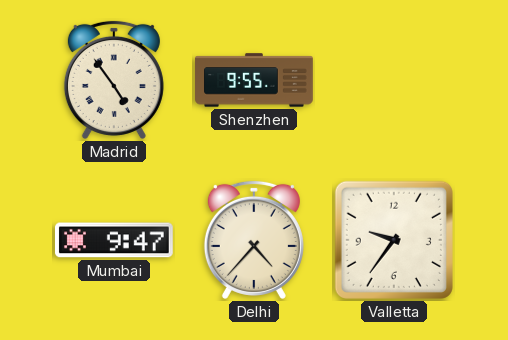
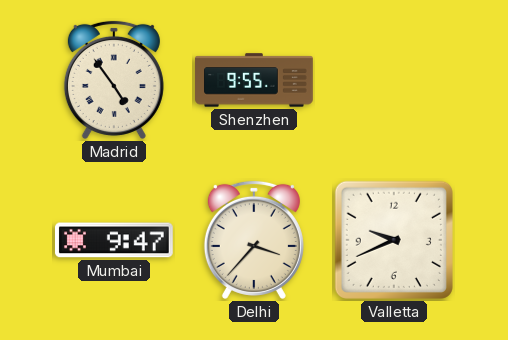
Delhi: 4:37 -> 3:37
Valletta: 9:36 -> 9:41
